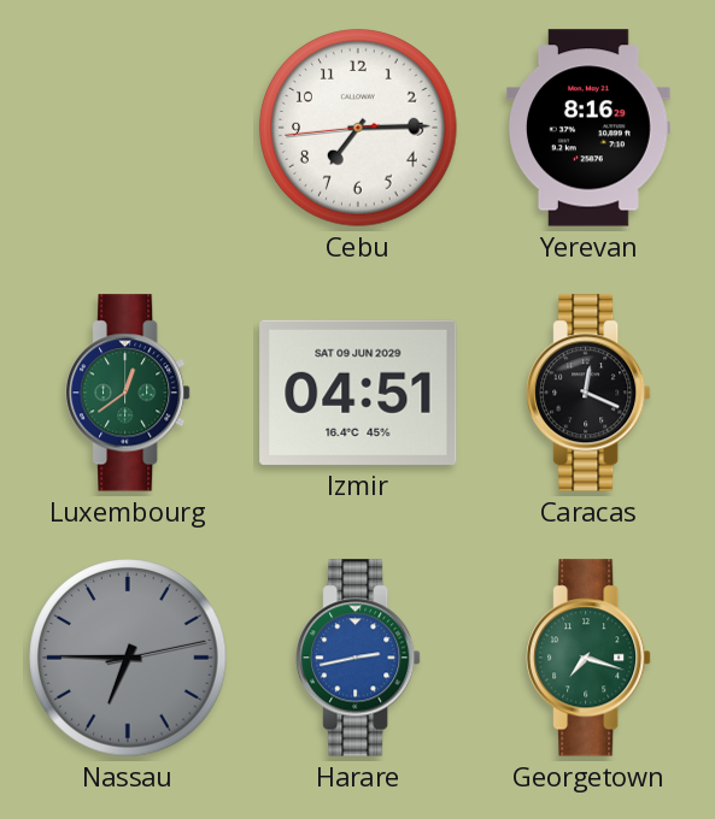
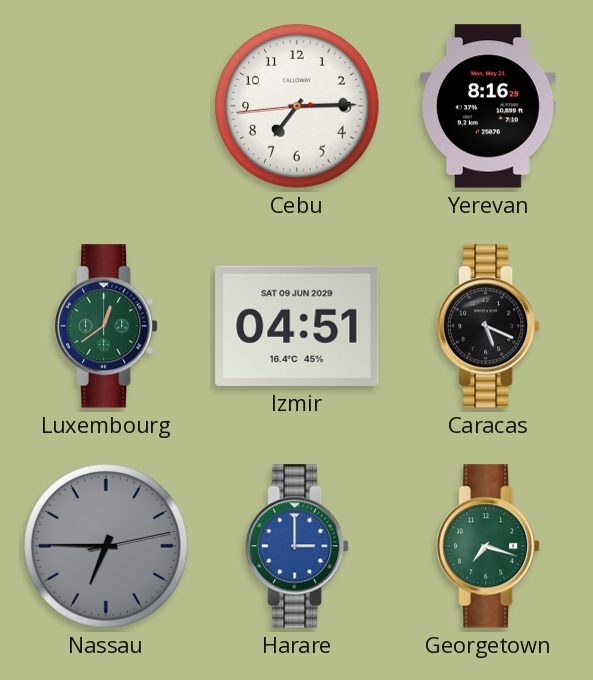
Caracas: 12:19 -> 5:19
Harare: 2:43 -> 3:00
